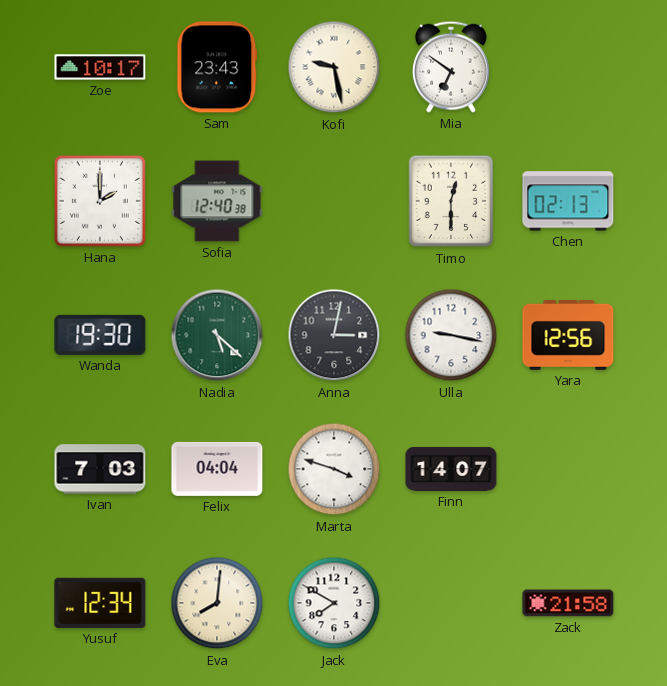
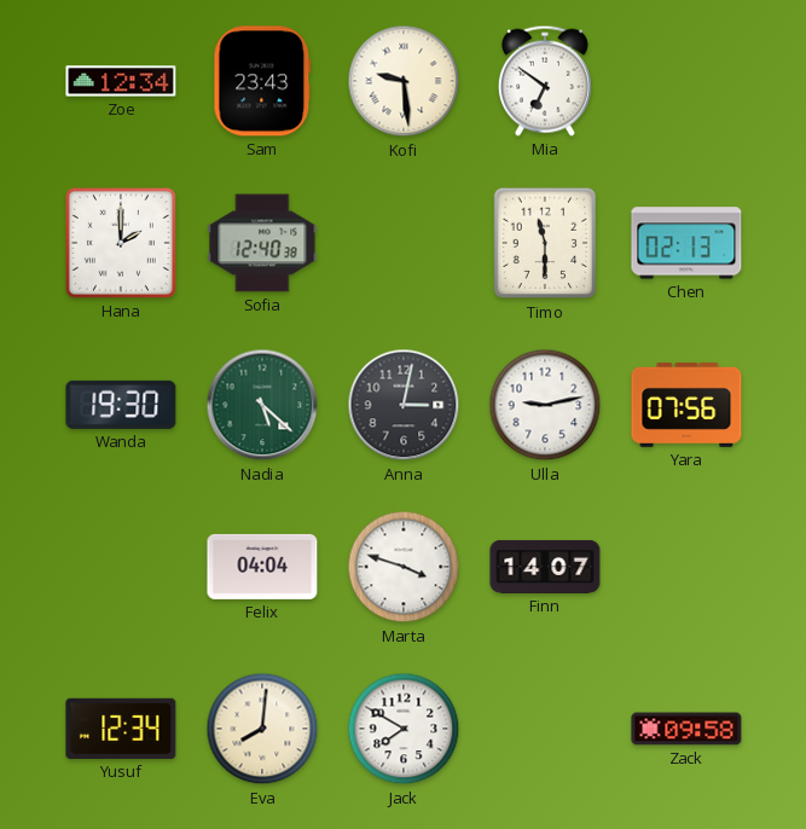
Zoe: 10:17 -> 12:34
Kofi: 9:28 -> 9:29
Timo: 12:30 -> 11:30
Ulla: 9:17 -> 9:13
Yara: 12:56 -> 07:56
Ivan: 7:03 -> none
Zack: 21:58 -> 09:58
